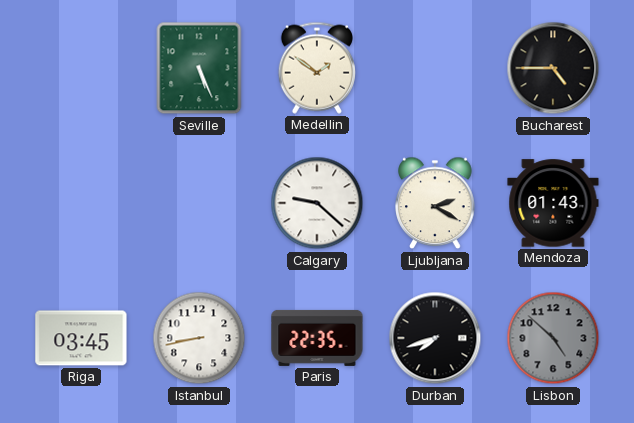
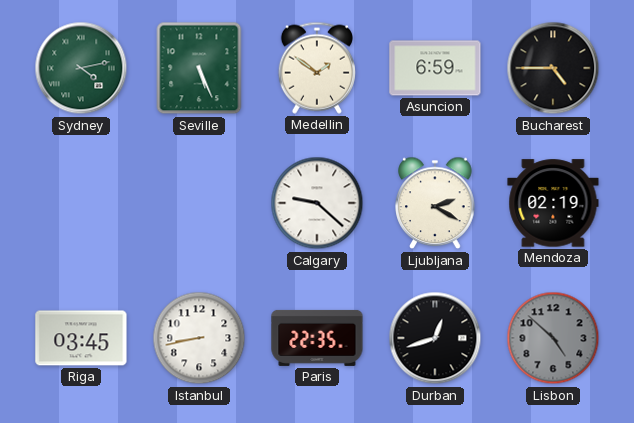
Sydney: none -> 4:13
Asuncion: none -> 6:59
Mendoza: 01:43 -> 02:19
Durban: 7:42 -> 12:42
